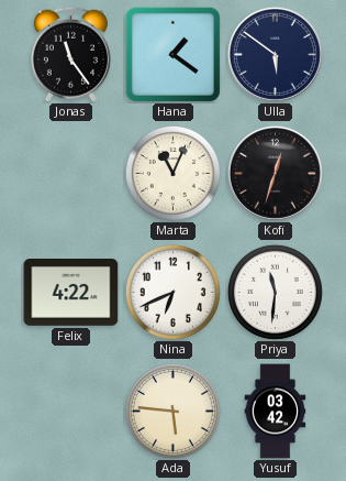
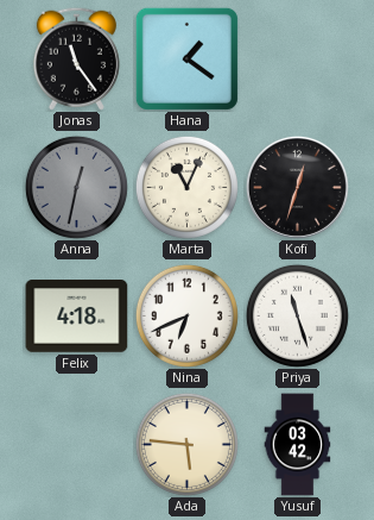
Ulla: 5:51 -> none
Anna: none -> 12:32
Felix: 4:22 -> 4:18
Priya: 11:31 -> 11:27
